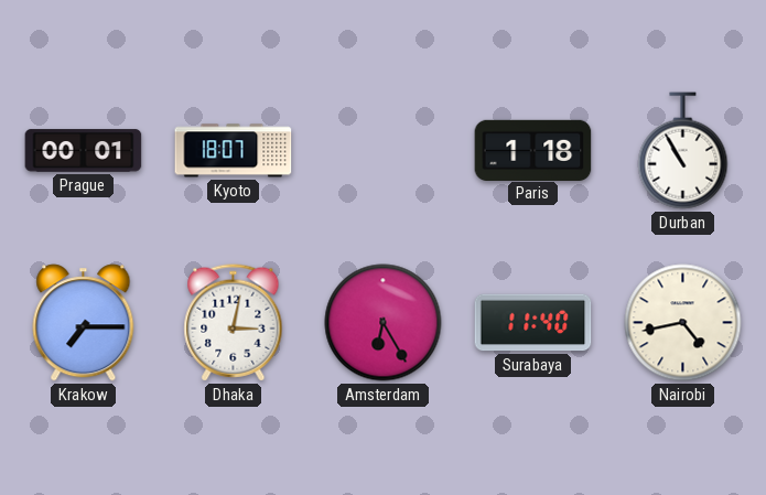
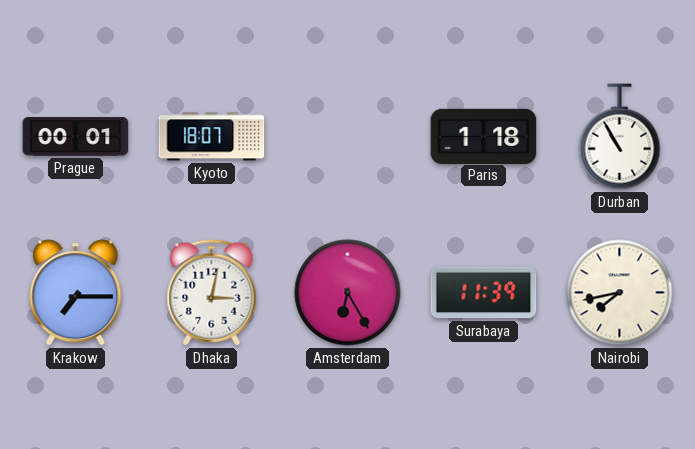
Surabaya: 11:40 -> 11:39
Nairobi: 4:43 -> 7:43
